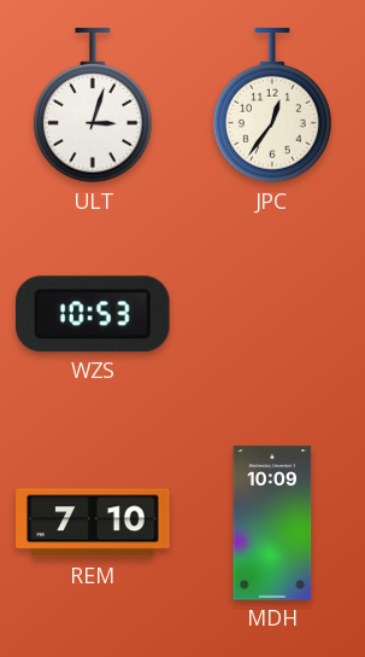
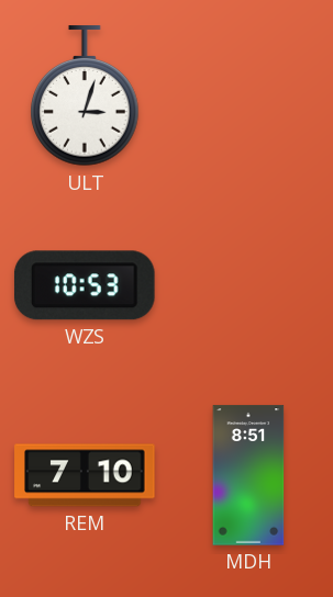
JPC: 12:36 -> none
MDH: 10:09 -> 8:51
